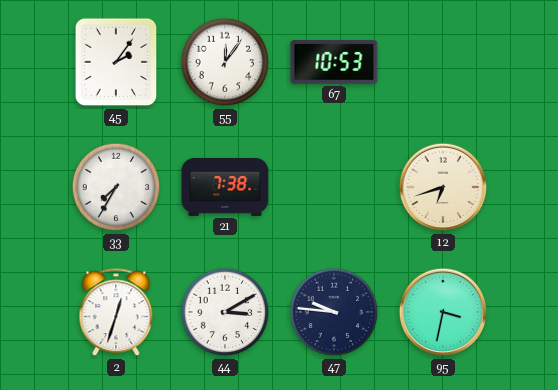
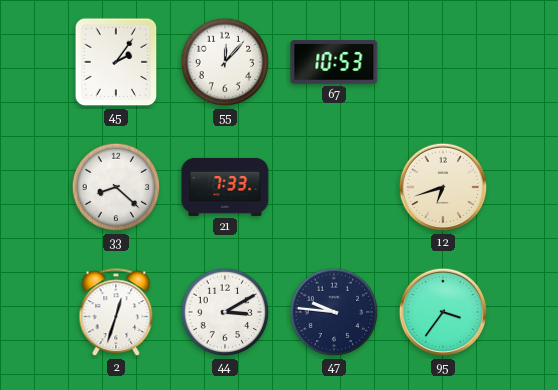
55: 12:06 -> 12:07
33: 7:35 -> 8:22
21: 7:38 -> 7:33
95: 3:32 -> 3:36
